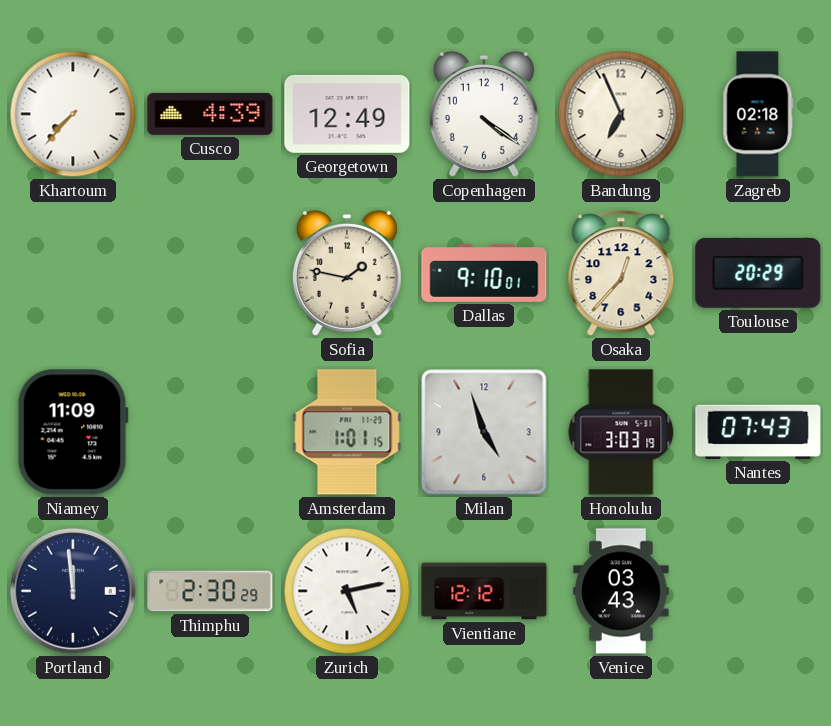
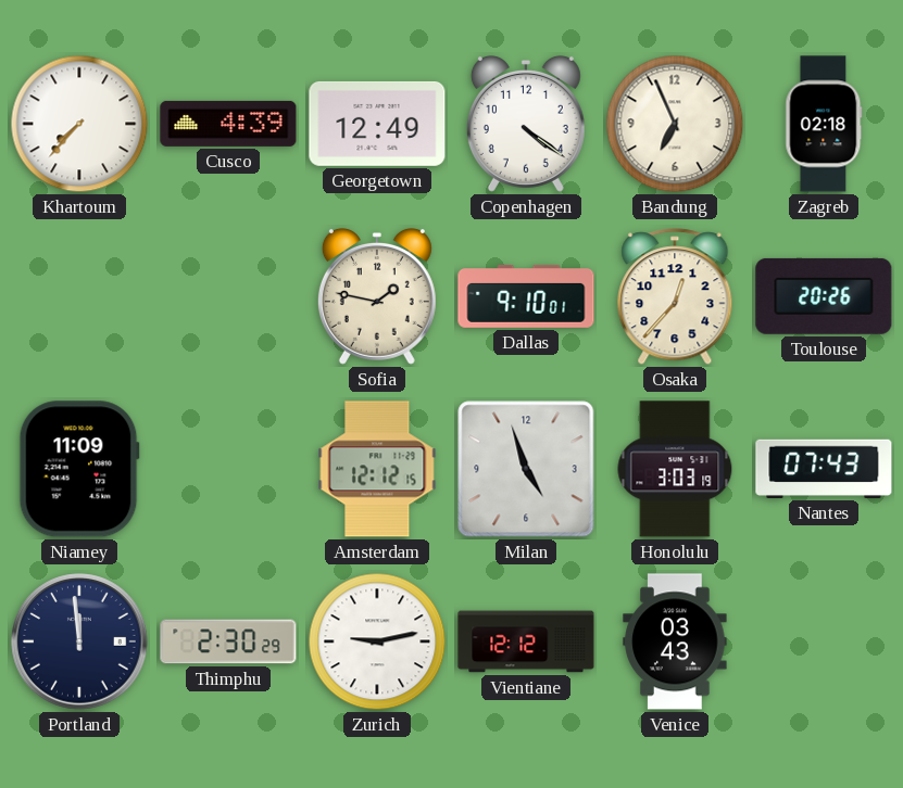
Toulouse: 20:29 -> 20:26
Amsterdam: 1:01 -> 12:12
Zurich: 5:13 -> 9:13
